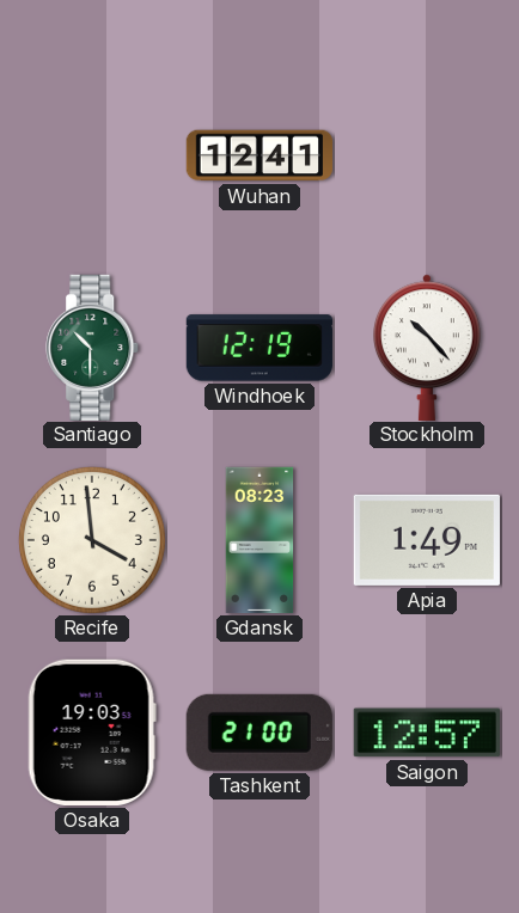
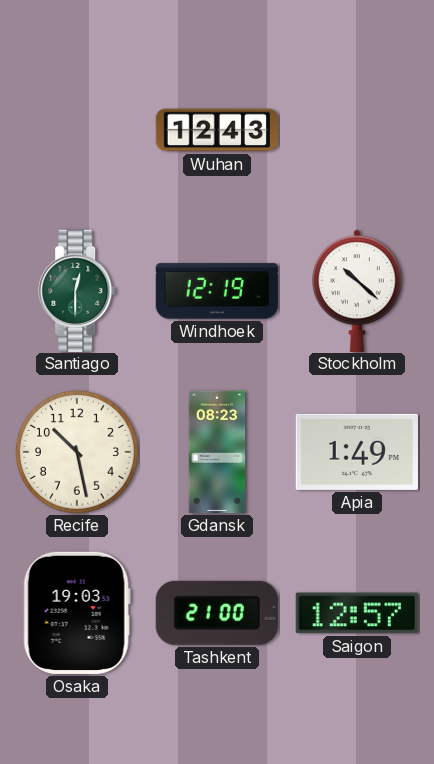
Wuhan: 12:41 -> 12:43
Santiago: 10:30 -> 12:30
Stockholm: 10:23 -> 10:22
Recife: 3:59 -> 10:28
